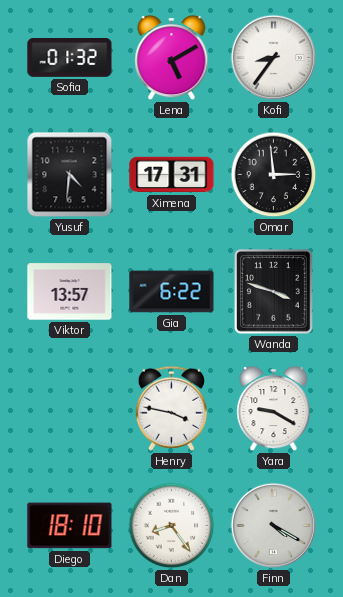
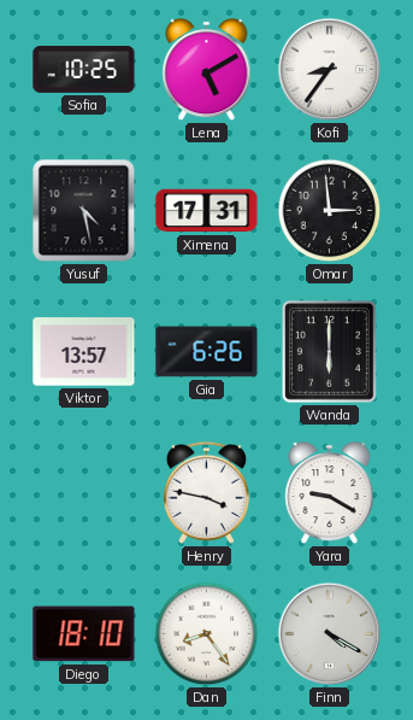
Sofia: 01:32 -> 10:25
Yusuf: 4:31 -> 4:28
Gia: 6:22 -> 6:26
Wanda: 3:48 -> 6:00
